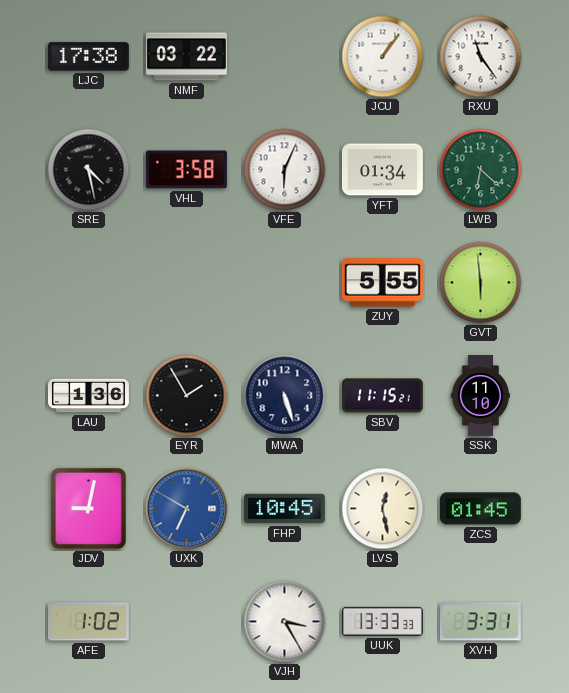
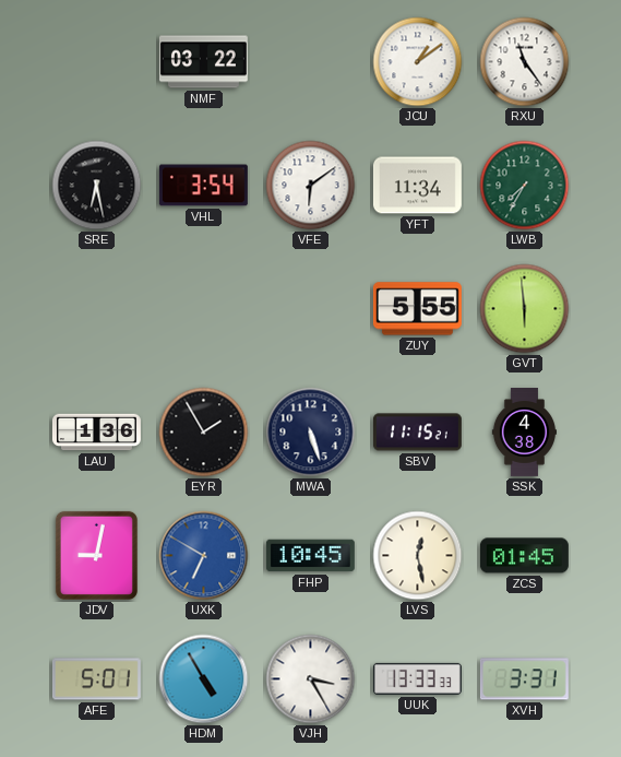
LJC: 17:38 -> none
JCU: 1:06 -> 1:09
SRE: 4:28 -> 6:28
VHL: 3:58 -> 3:54
VFE: 6:04 -> 6:09
YFT: 01:34 -> 11:34
LWB: 6:22 -> 7:35
SSK: 11:10 -> 4:38
AFE: 1:02 -> 5:01
HDM: none -> 4:55
